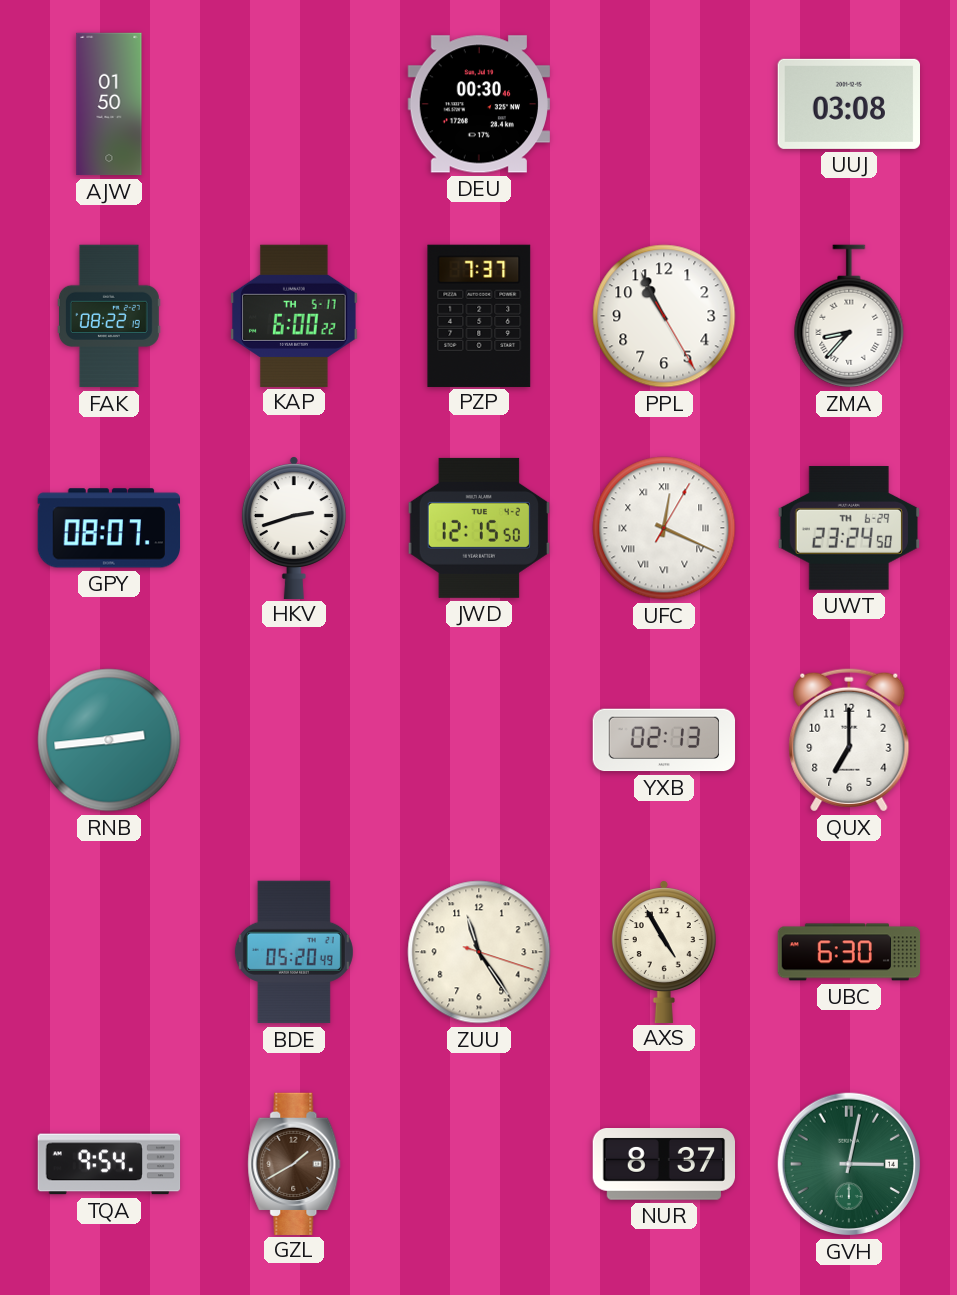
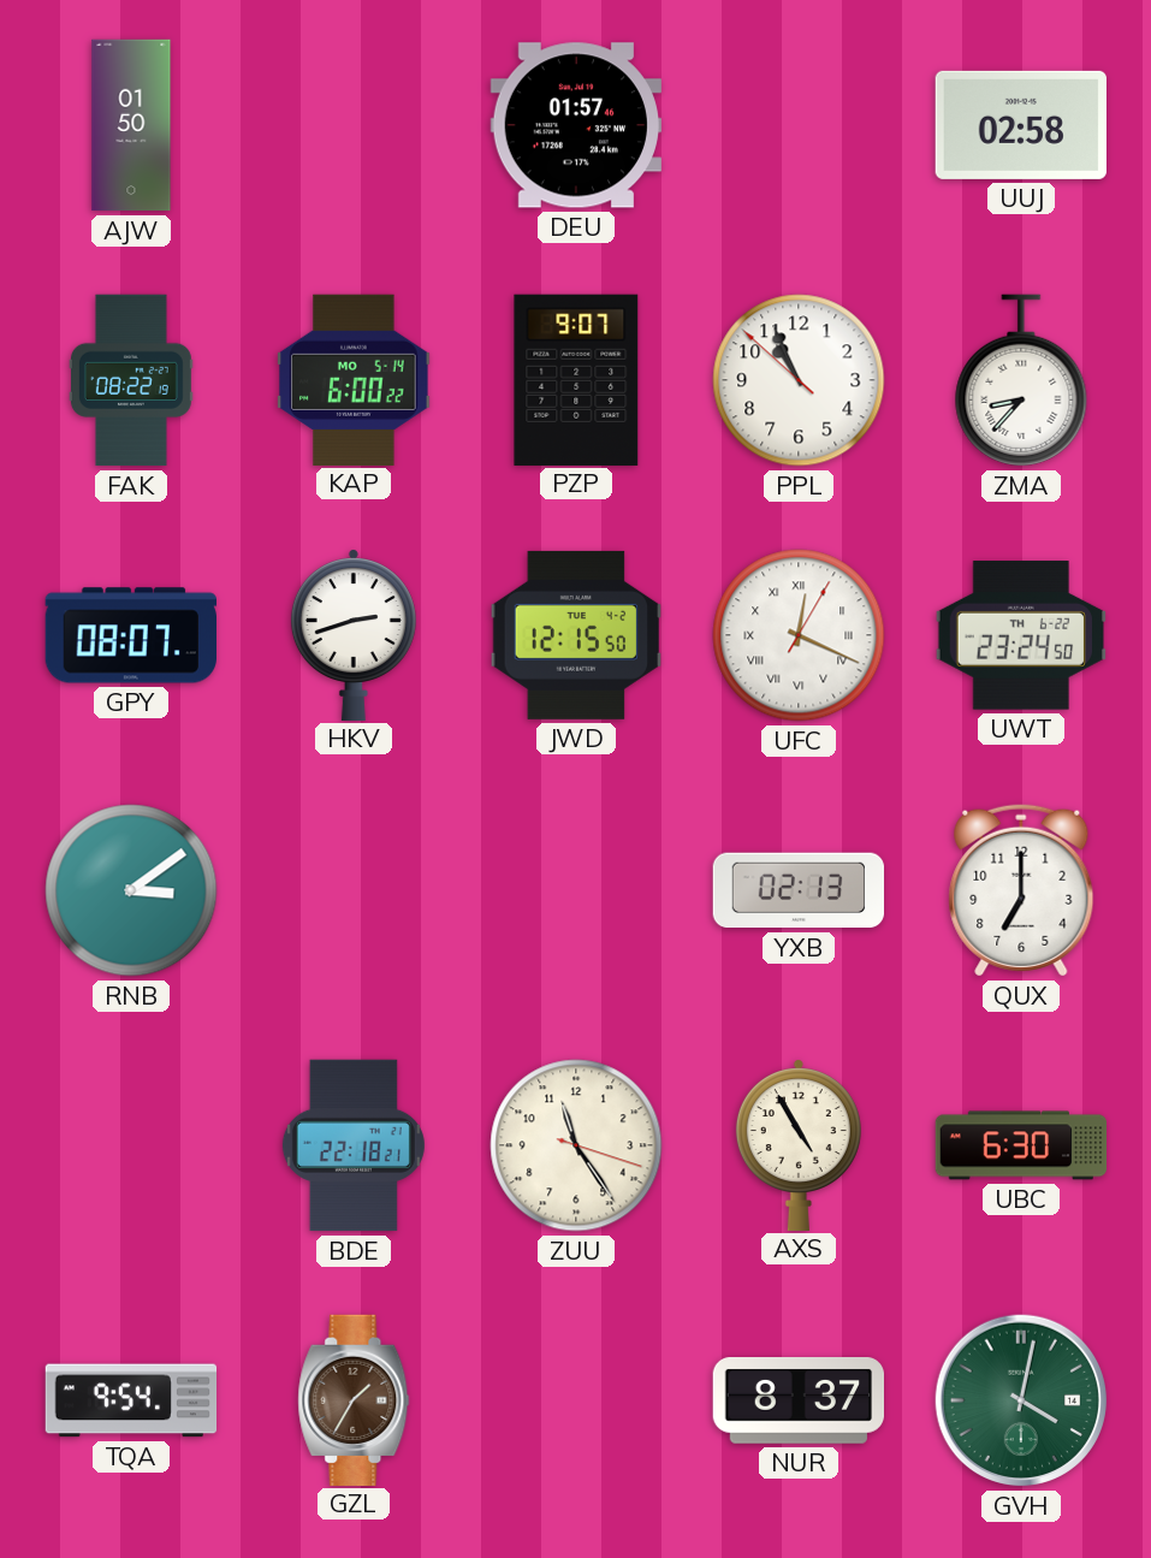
DEU: 00:30 -> 01:57
UUJ: 03:08 -> 02:58
KAP date: TH 5-17 -> MO 5-14
PZP: 7:37 -> 9:07
PPL: 10:55:25 -> 10:55:52
UWT date: TH 6-29 -> TH 6-22
RNB: 2:44 -> 3:09
BDE: 05:20 -> 22:18
GZL: 1:40 -> 1:35
GVH: 3:02 -> 4:02
